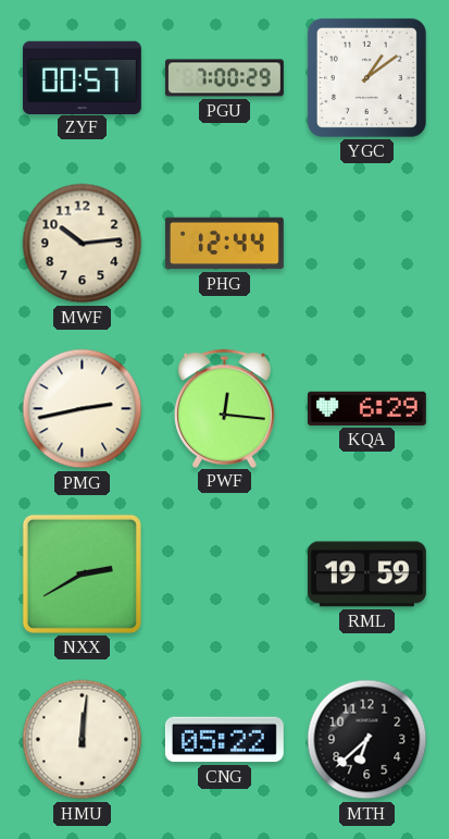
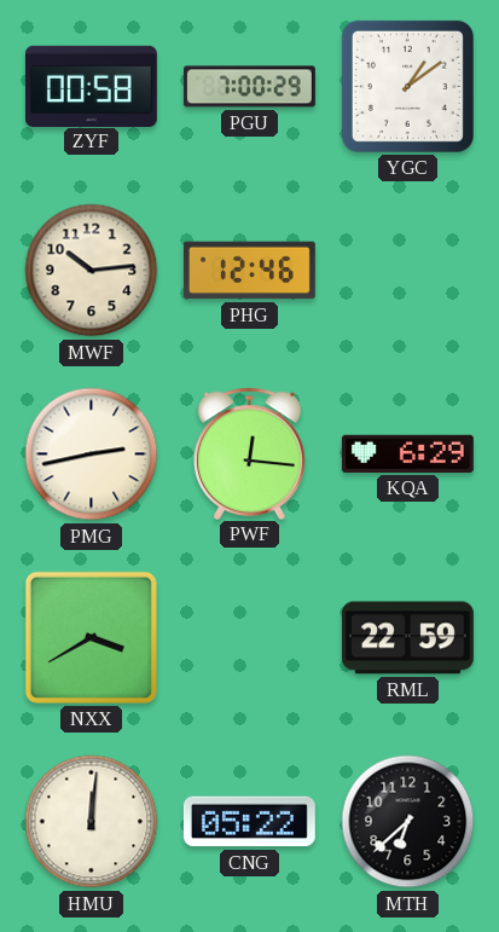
ZYF: 00:57 -> 00:58
PHG: 12:44 -> 12:46
NXX: 2:40 -> 3:40
RML: 19:59 -> 22:59
